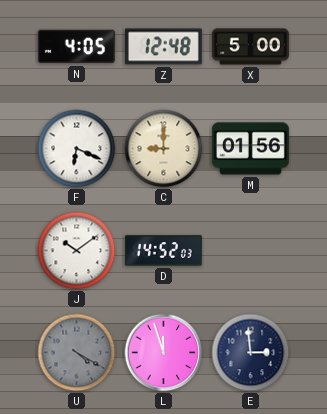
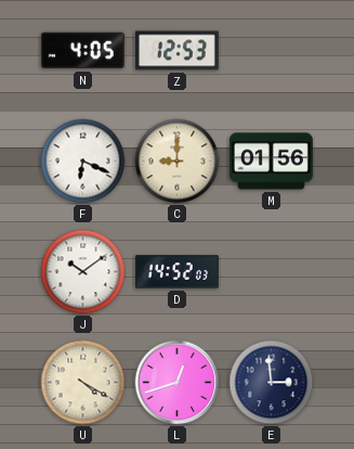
Z: 12:48 -> 12:53
X: 5:00 -> none
U dial: grey -> cream
L: 11:57 -> 12:42
